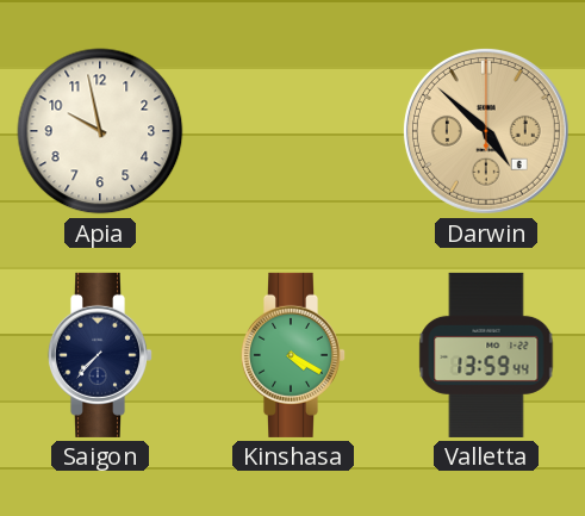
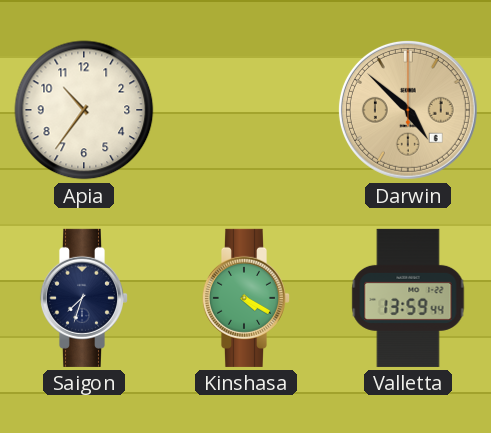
Apia: 9:58 -> 10:36
Saigon: 7:37 -> 7:33
